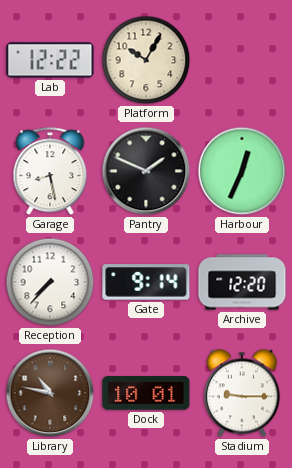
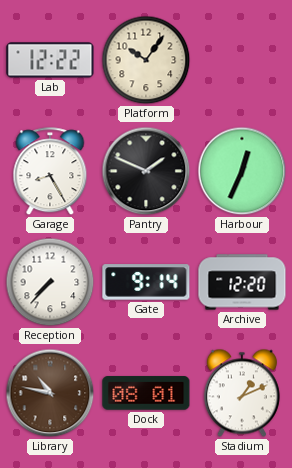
Platform: 10:05 -> 10:06
Garage: 8:28 -> 8:25
Dock: 10:01 -> 08:01
Stadium: 9:15 -> 1:11
